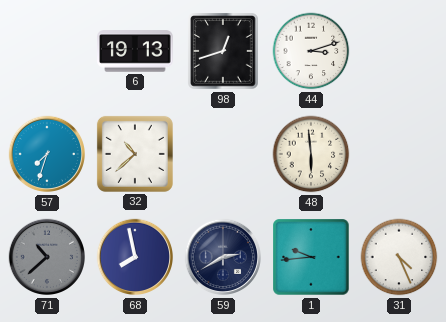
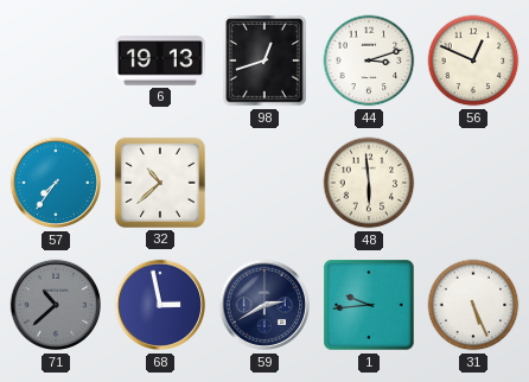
56: none -> 12:49
57: 7:33 -> 7:36
68: 7:58 -> 2:58
31: 4:26 -> 5:26
